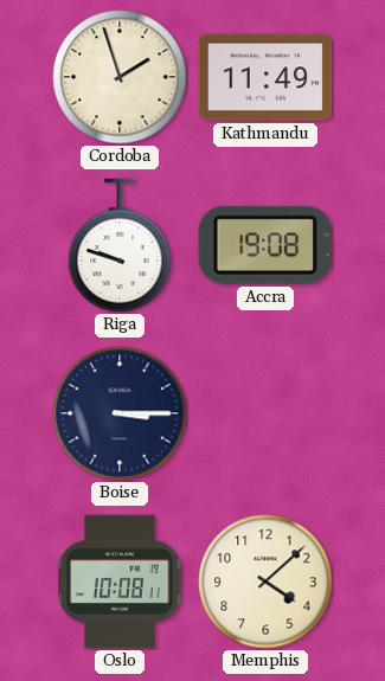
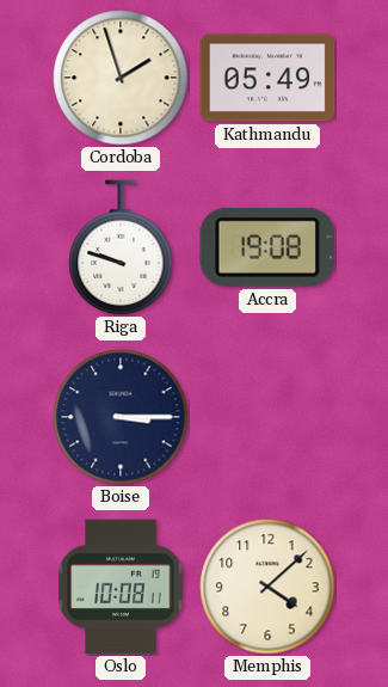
Kathmandu: 11:49 -> 05:49
